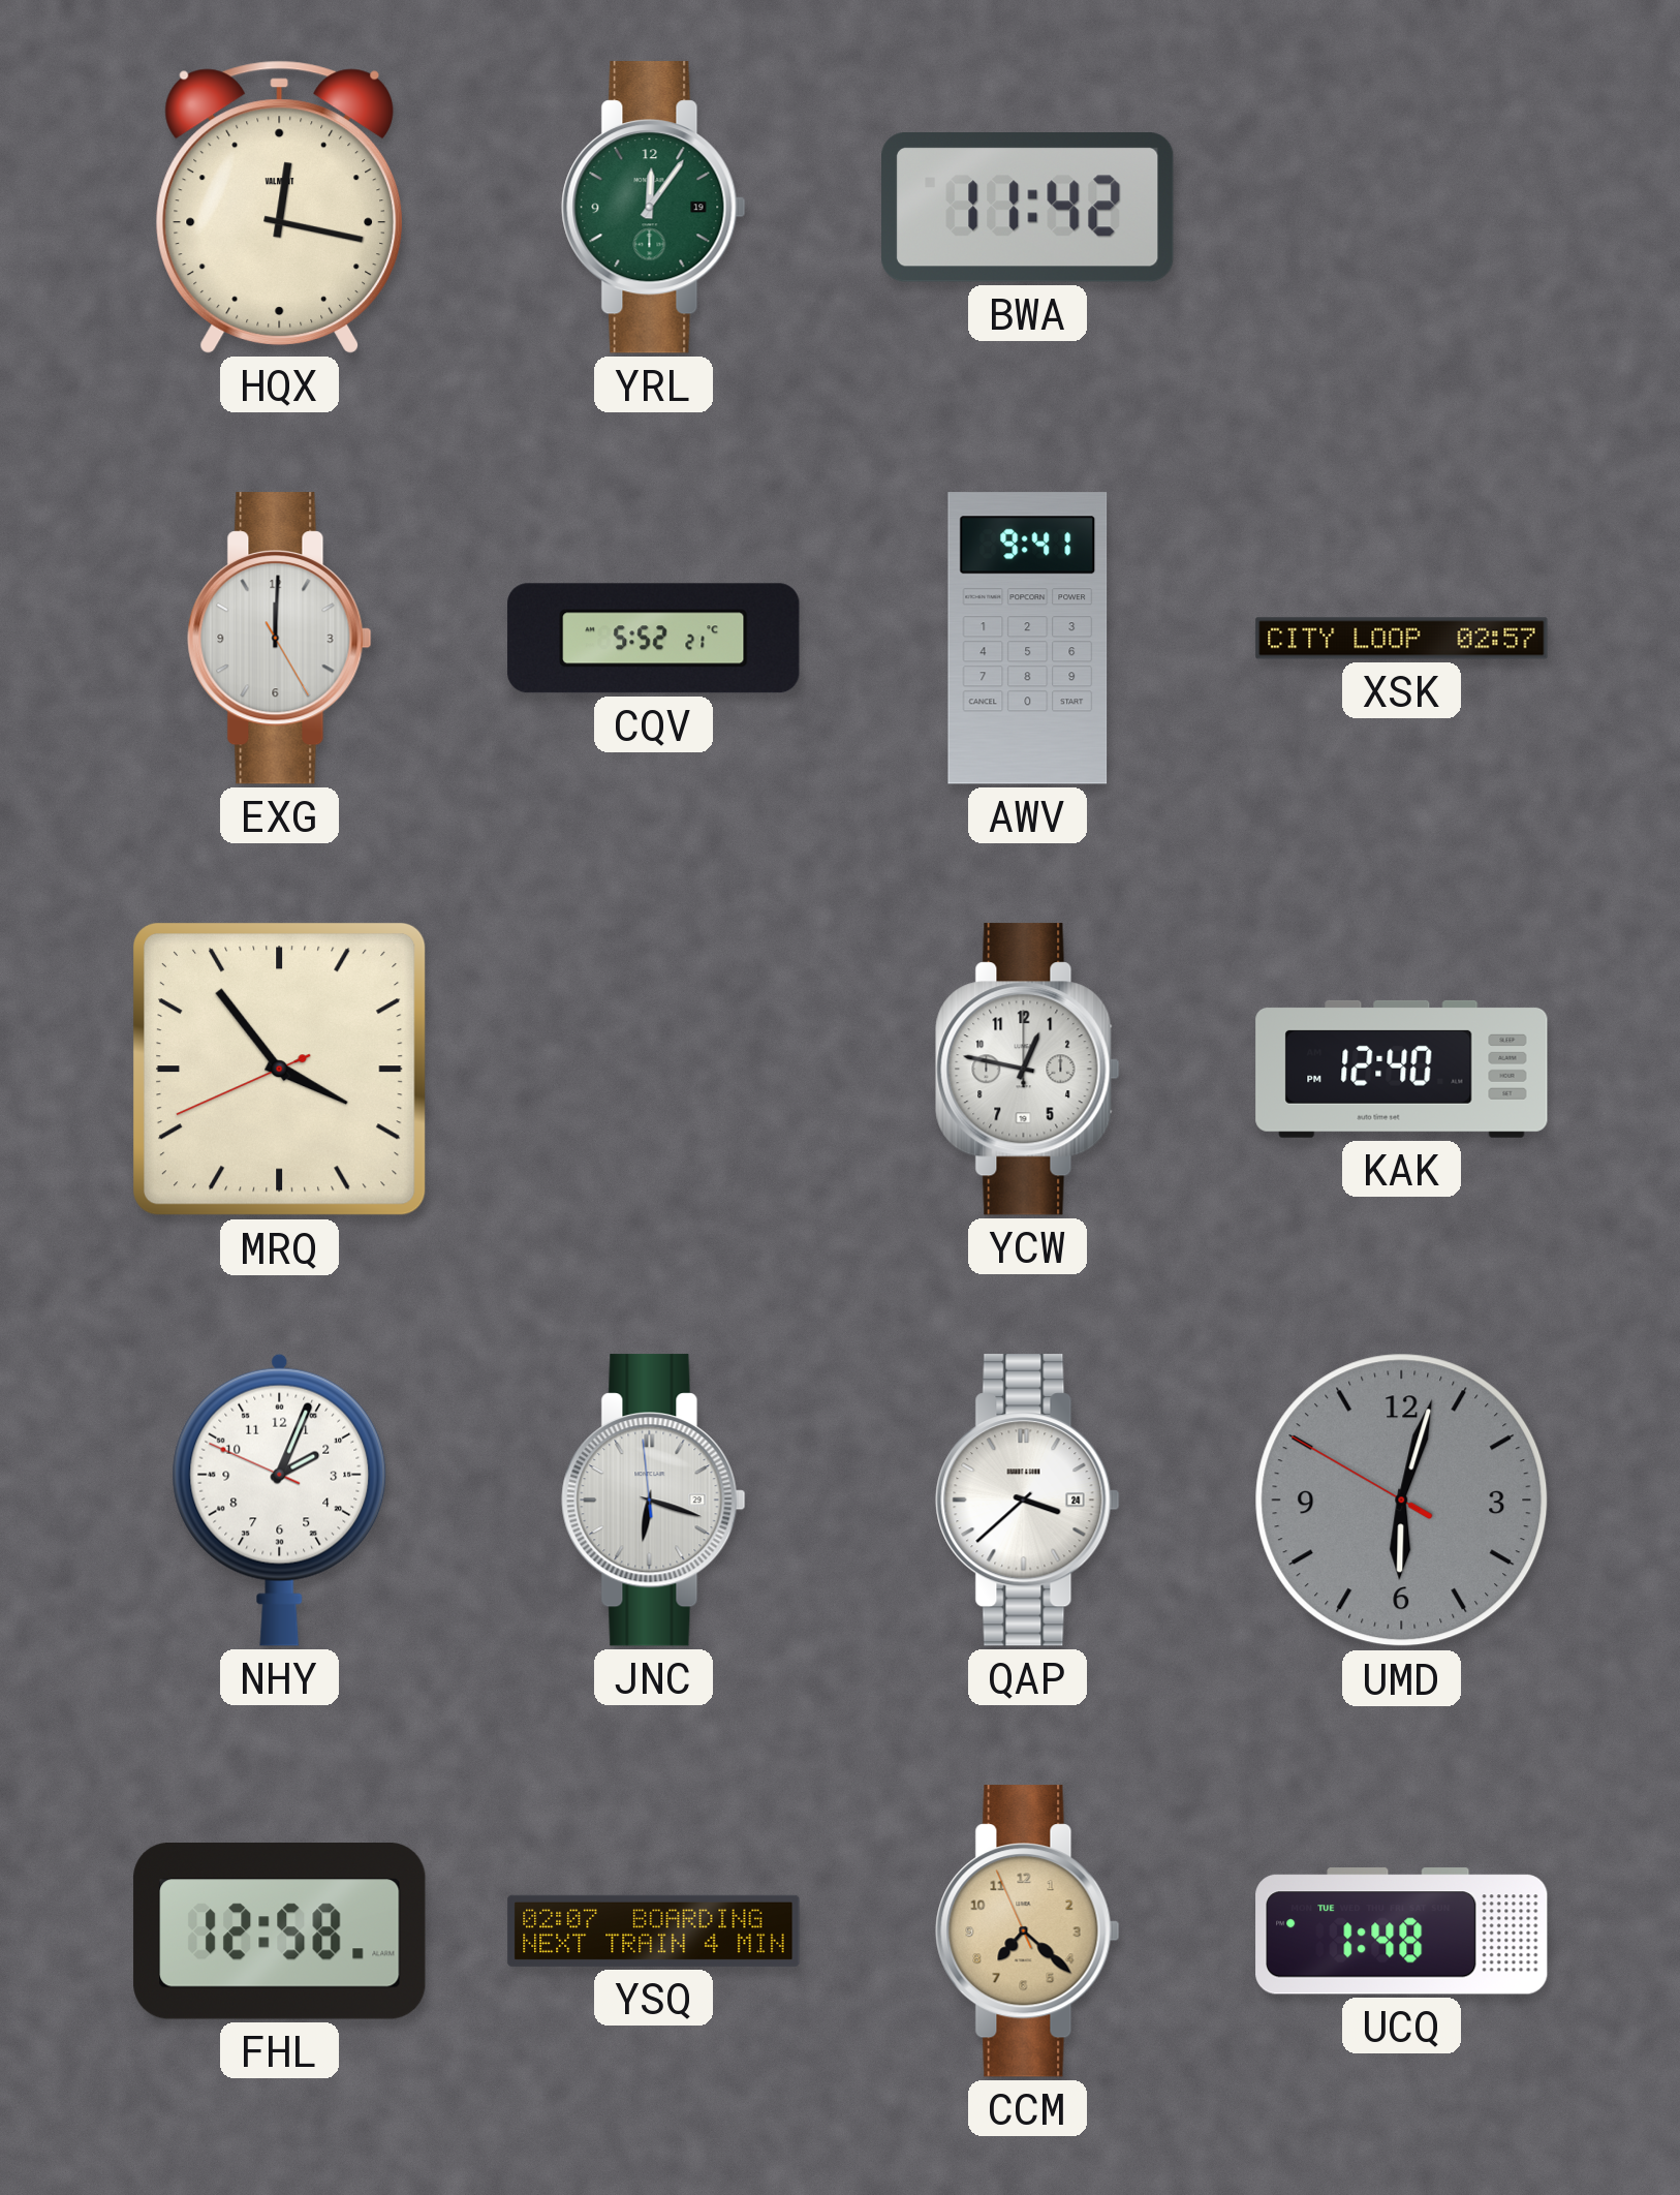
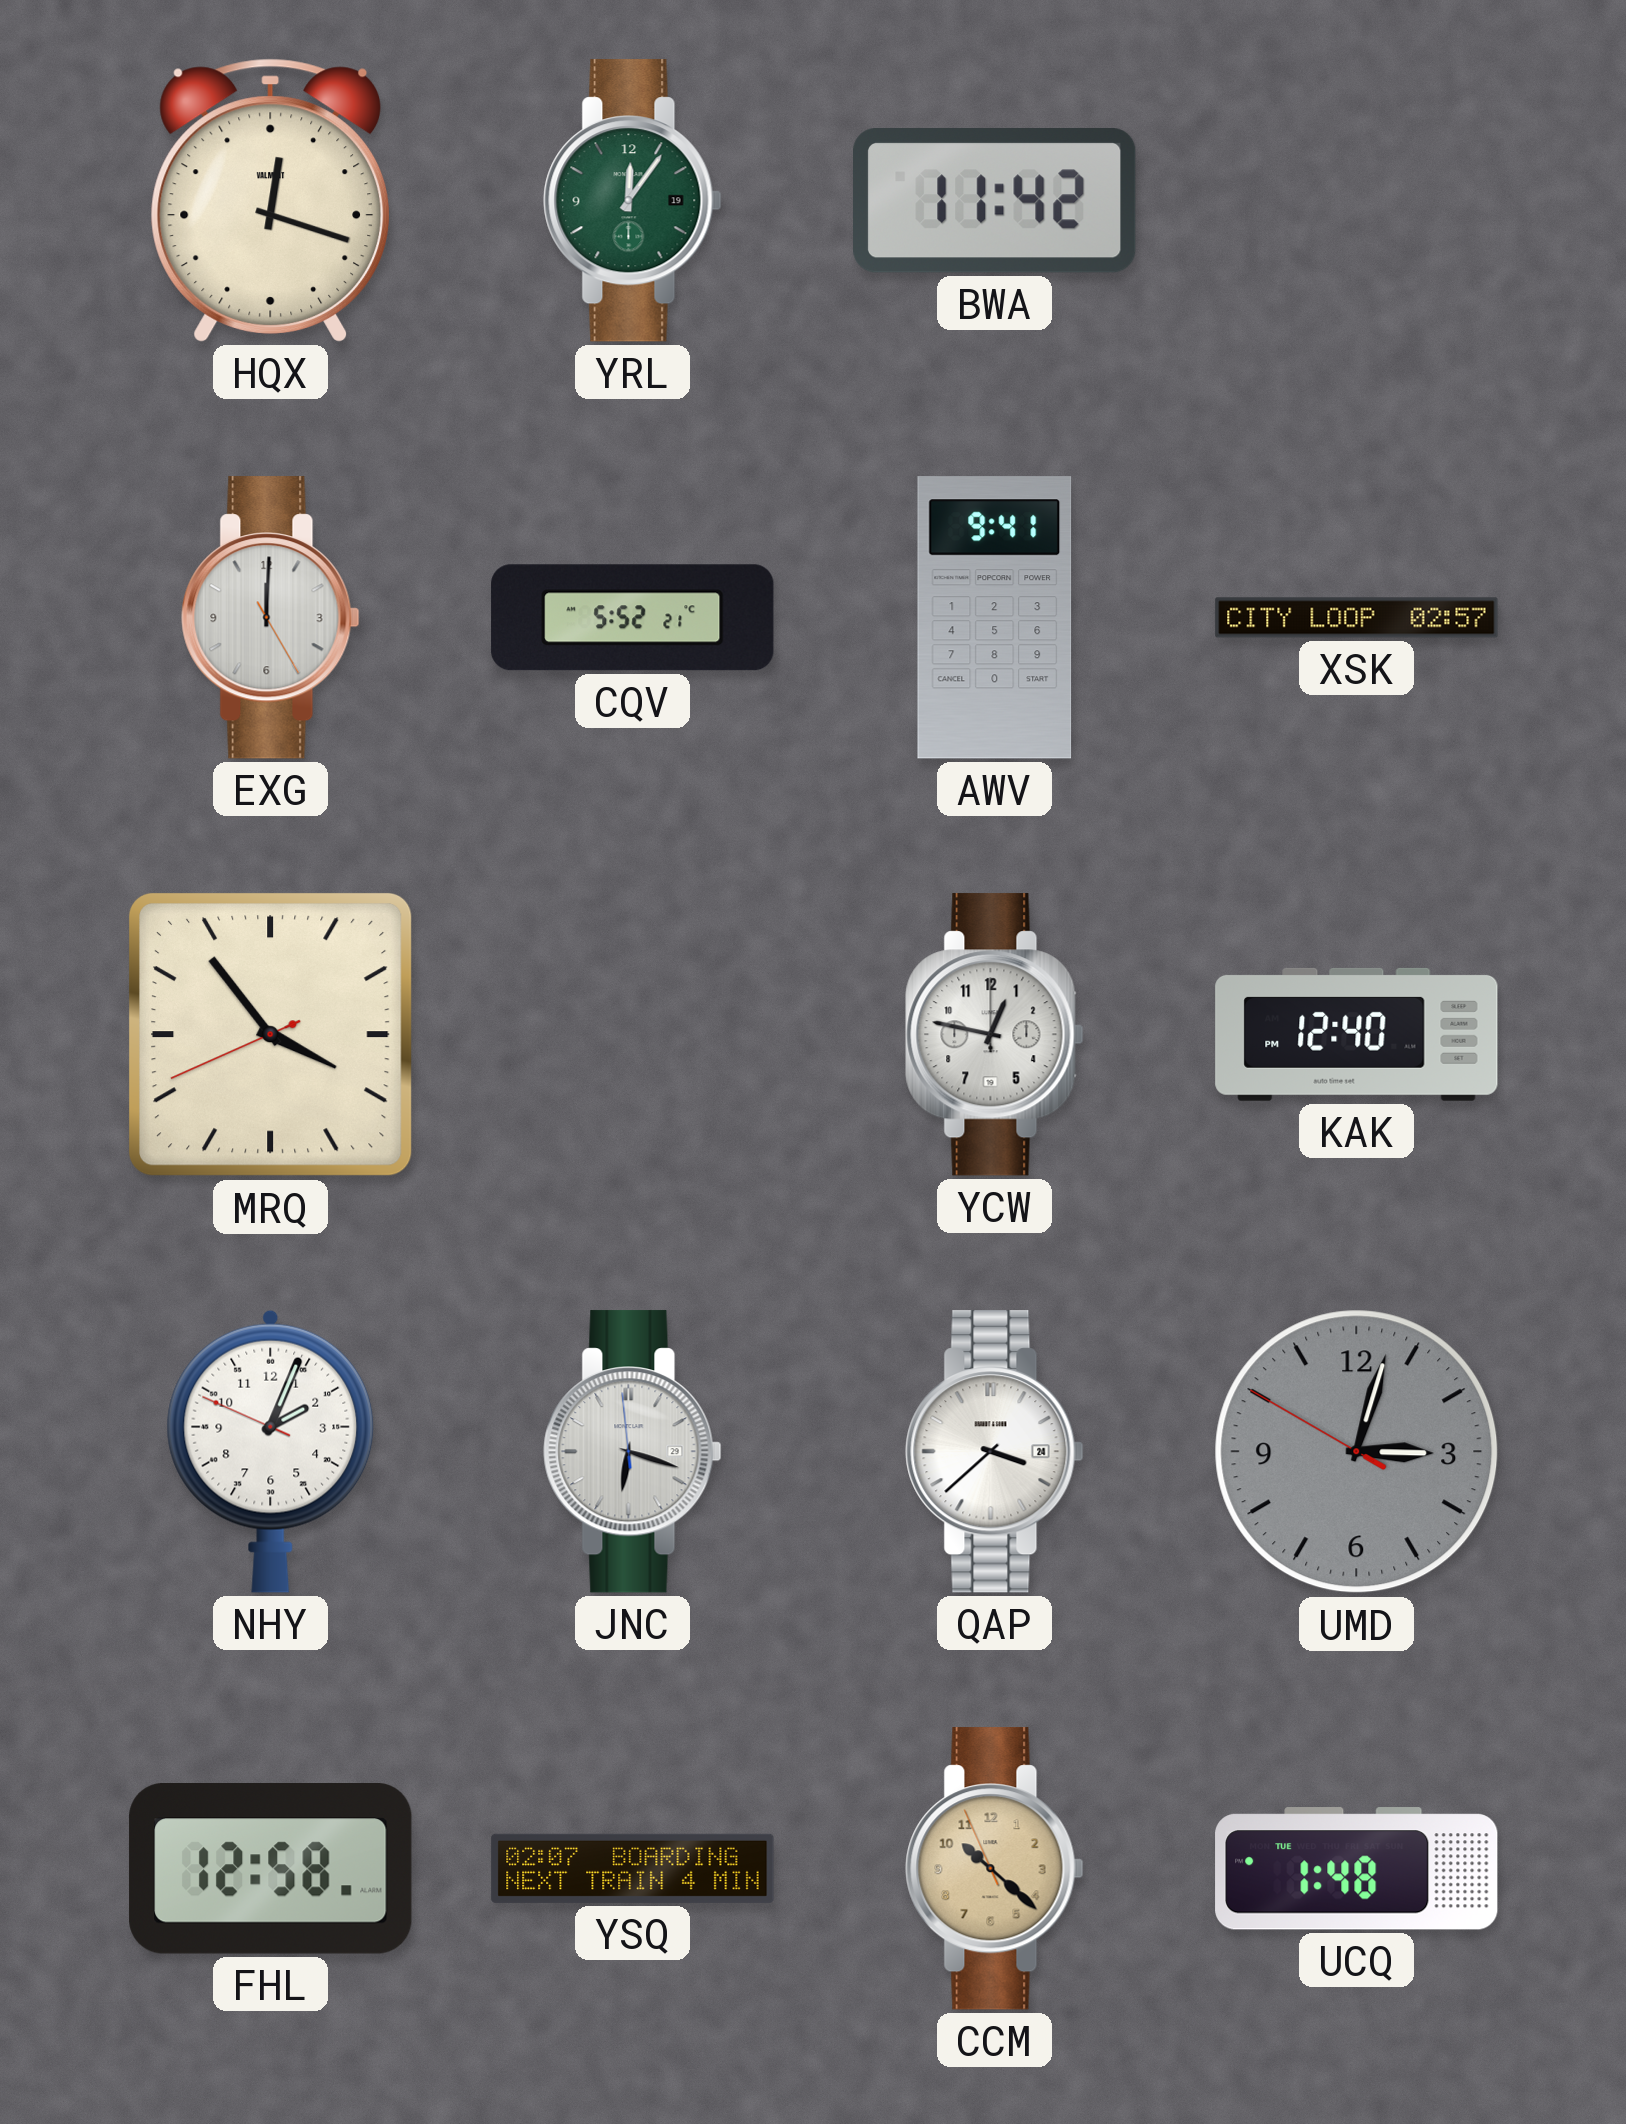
HQX: 12:17 -> 12:18
UMD: 6:02 -> 3:02
CCM: 7:21 -> 10:21
